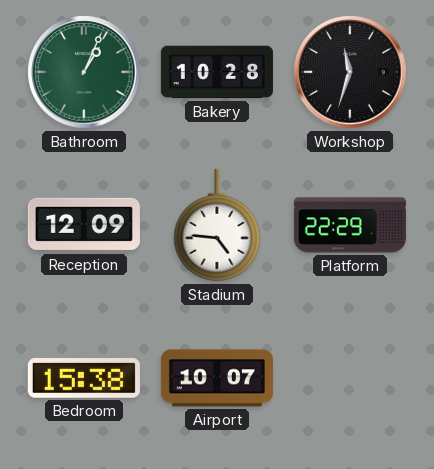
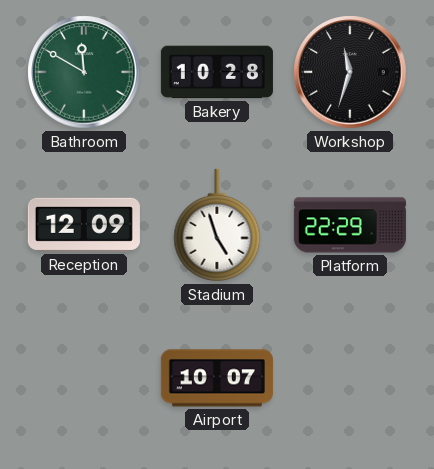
Bathroom: 1:04 -> 11:50
Stadium: 4:46 -> 4:57
Bedroom: 15:38 -> none
